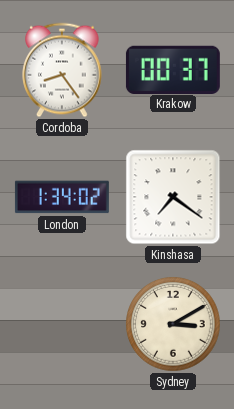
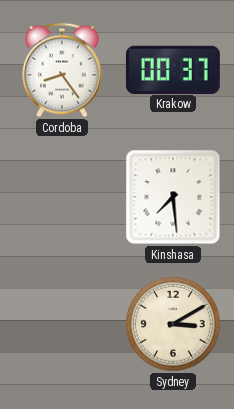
London: 1:34 -> none
Kinshasa: 7:21 -> 7:29
